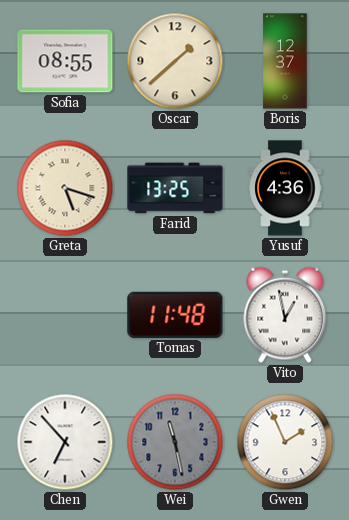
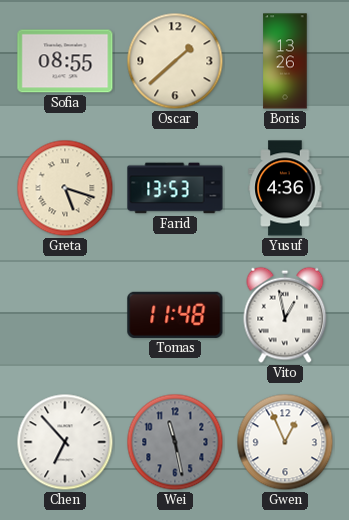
Boris: 12:37 -> 13:26
Farid: 13:25 -> 13:53
Gwen: 1:56 -> 12:56
